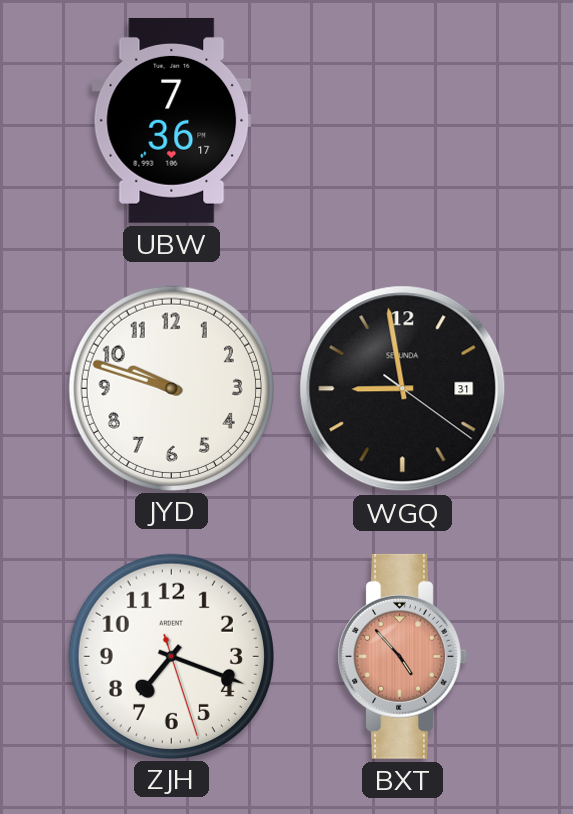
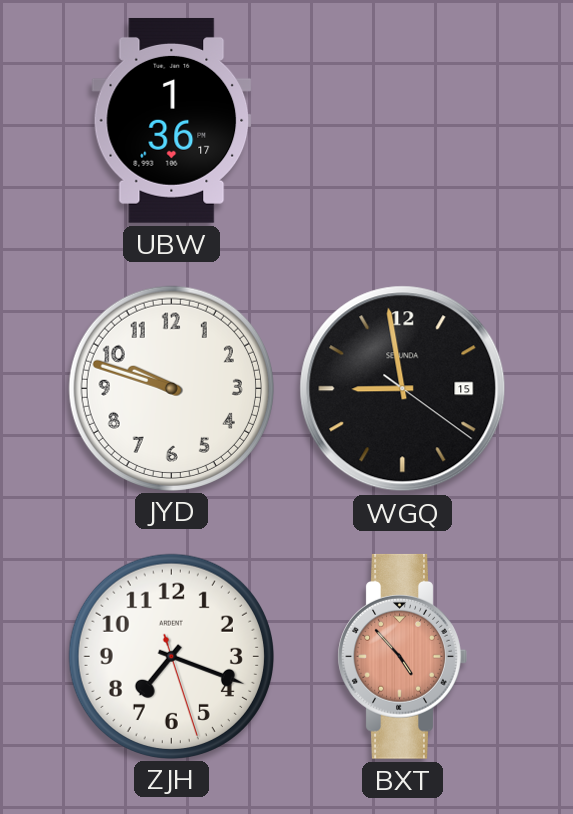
UBW: 7:36 -> 1:36
WGQ date: 31 -> 15
